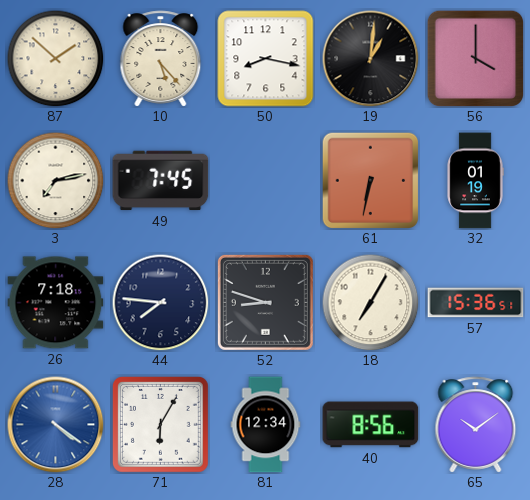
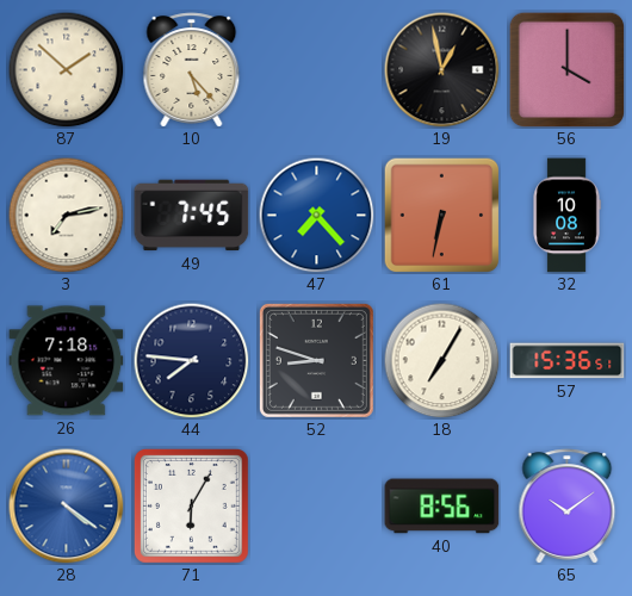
50: 8:17 -> none
19: 1:01 -> 12:58
47: none -> 7:23
32: 01:19 -> 10:08
81: 12:34 -> none
